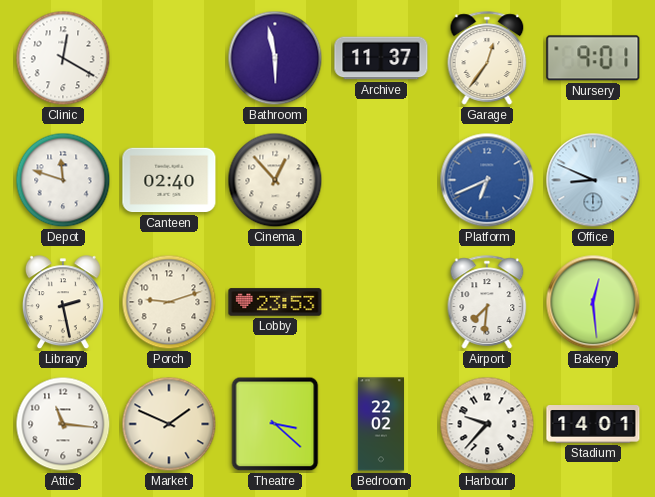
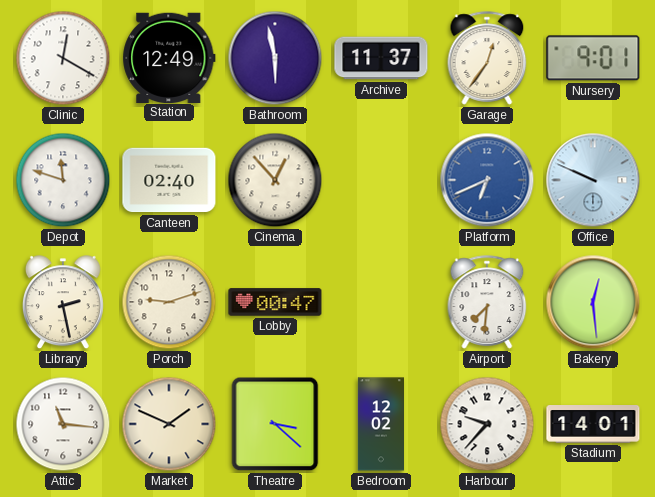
Station: none -> 12:49
Office: 8:49 -> 9:49
Lobby: 23:53 -> 00:47
Bedroom: 22:02 -> 12:02
